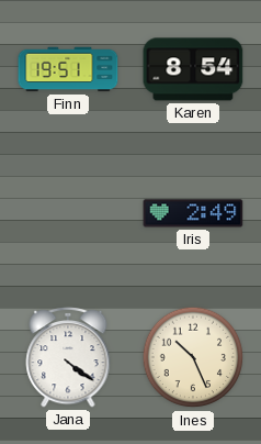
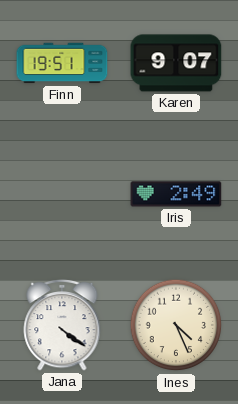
Karen: 8:54 -> 9:07
Ines: 10:26 -> 4:26
